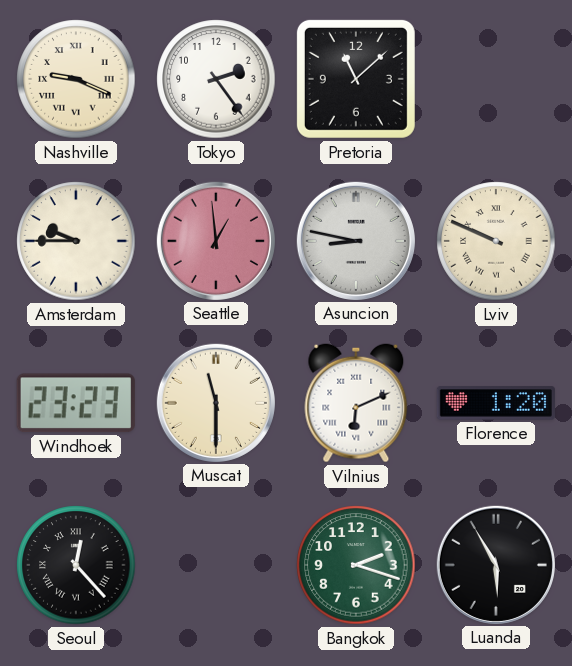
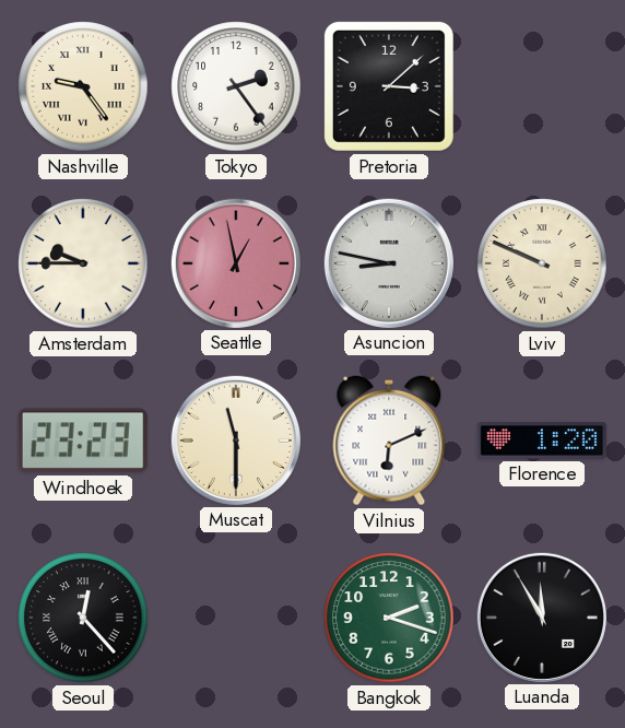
Nashville: 9:19 -> 9:24
Pretoria: 11:08 -> 3:08
Seattle: 12:59 -> 12:58
Luanda: 5:55 -> 11:55
